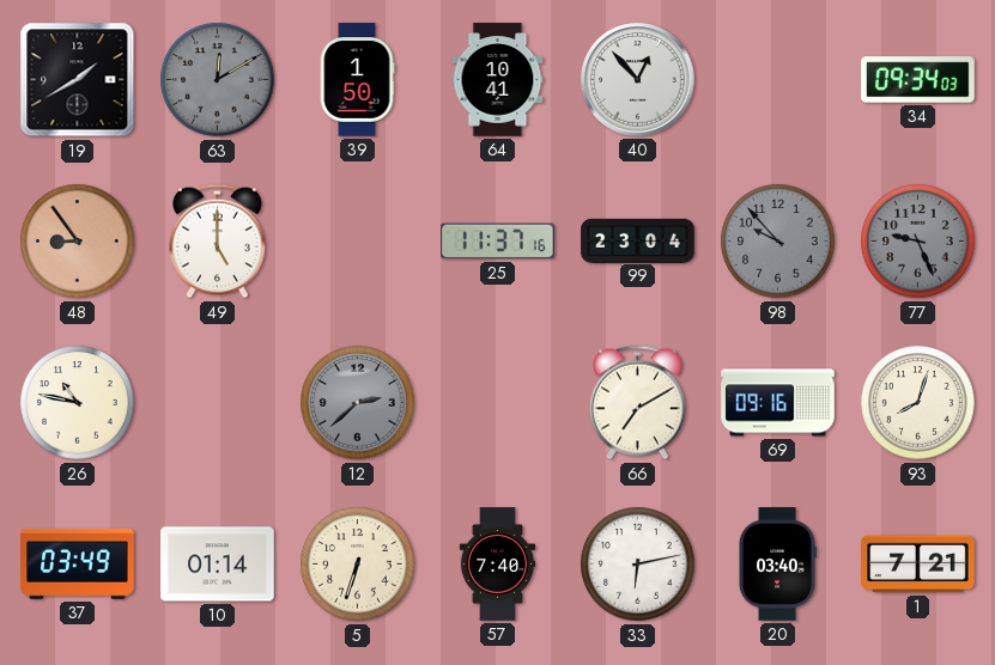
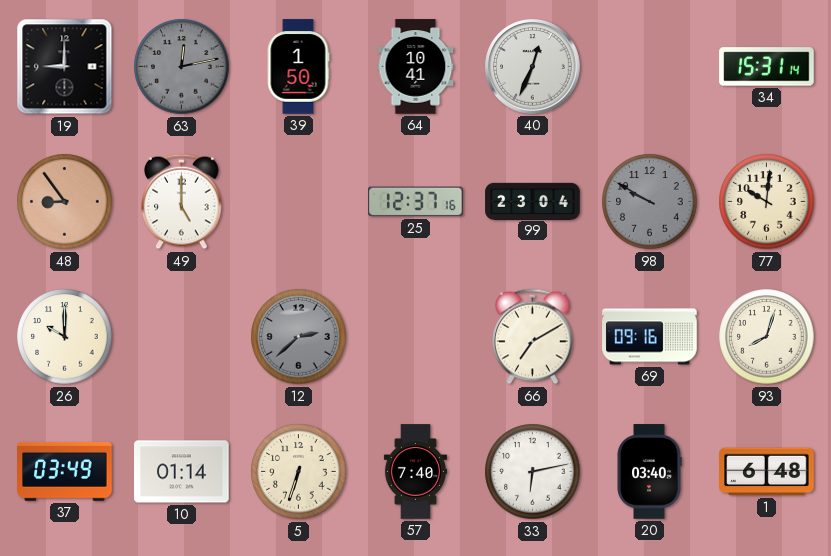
19: 1:40 -> 9:00
63: 12:10 -> 12:13
40: 12:53 -> 12:34
34: 09:34 -> 15:31
25: 11:37 -> 12:37
98: 9:53 -> 9:50
77: 9:26 -> 10:01
77 dial: grey -> cream
26: 10:47 -> 10:00
1: 7:21 -> 6:48
